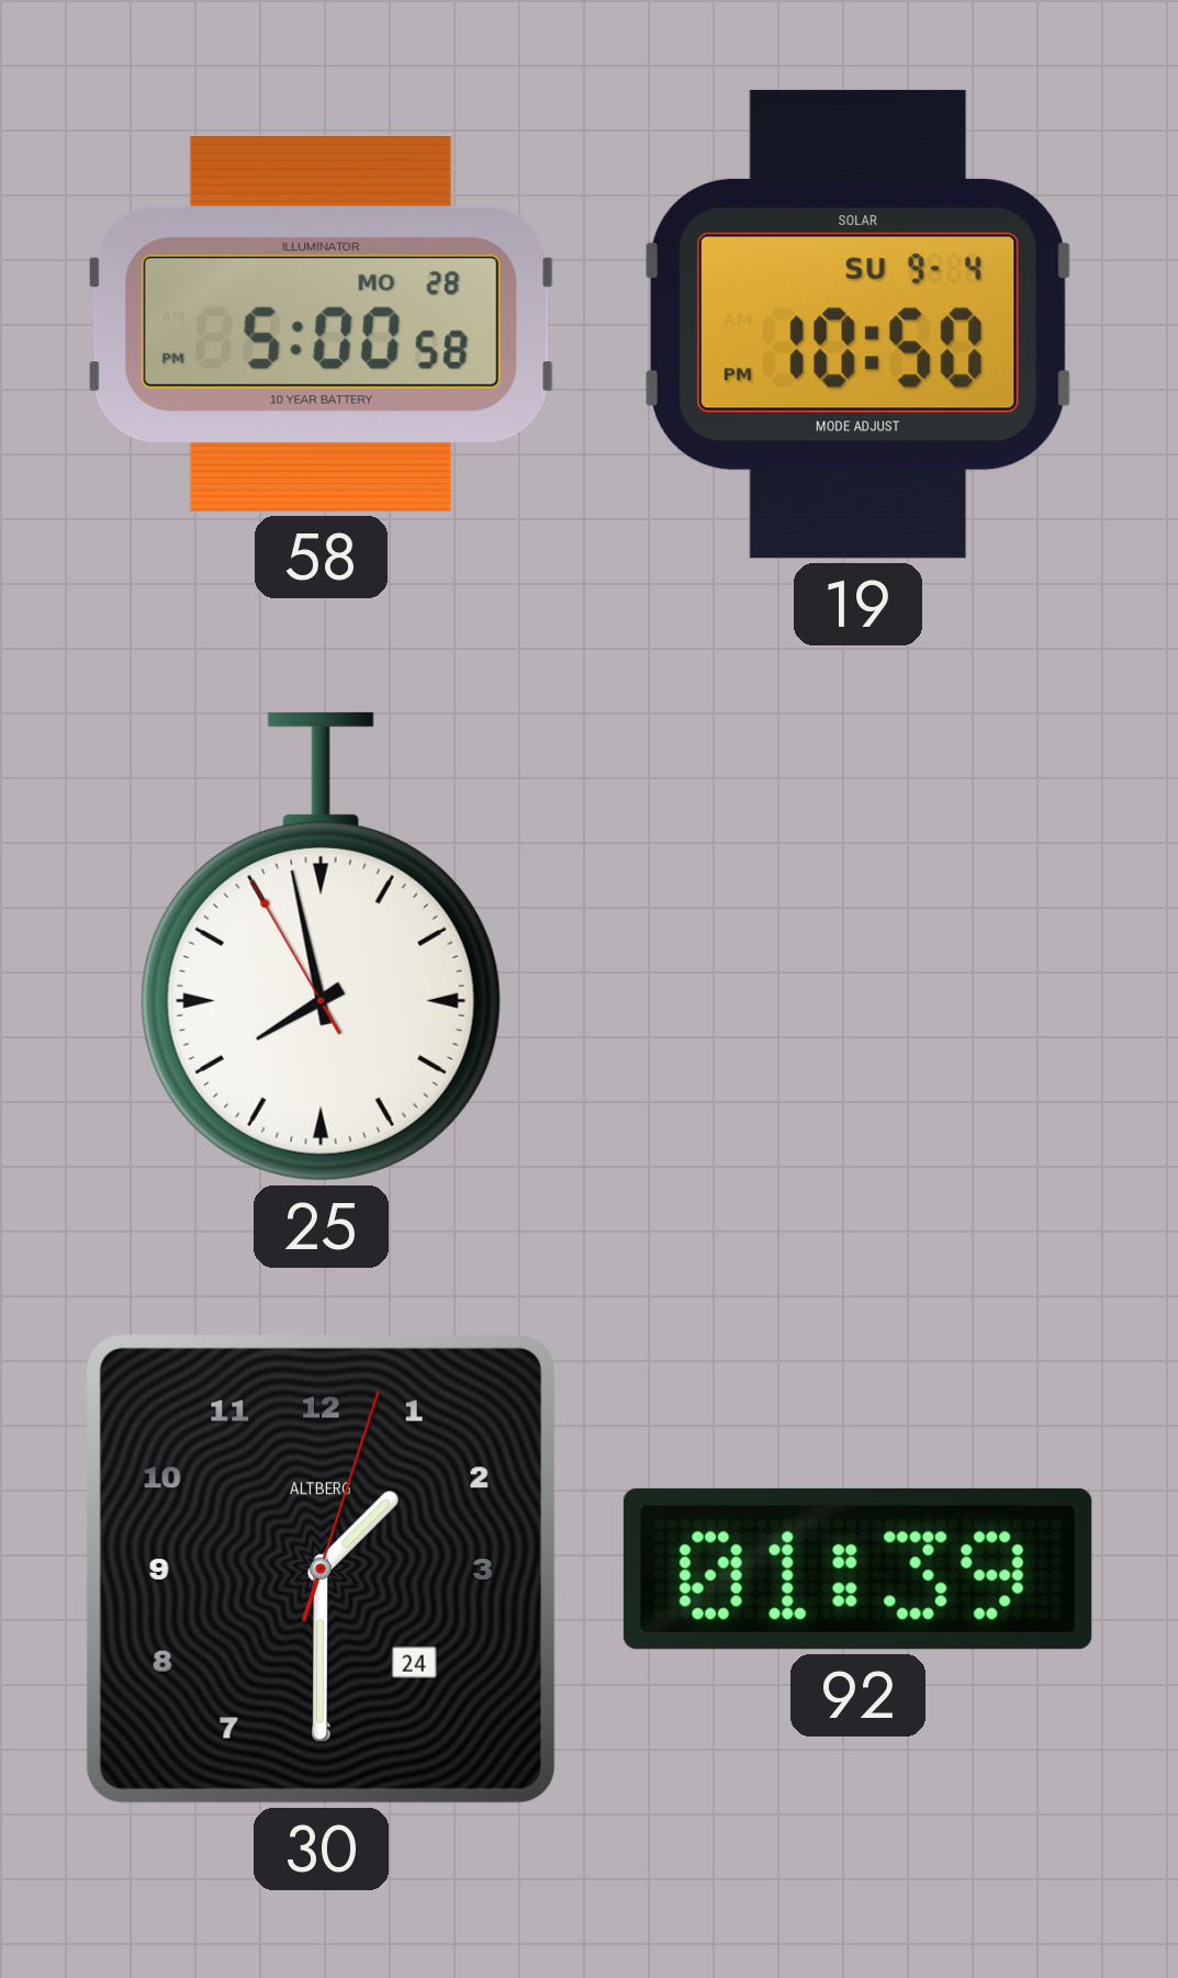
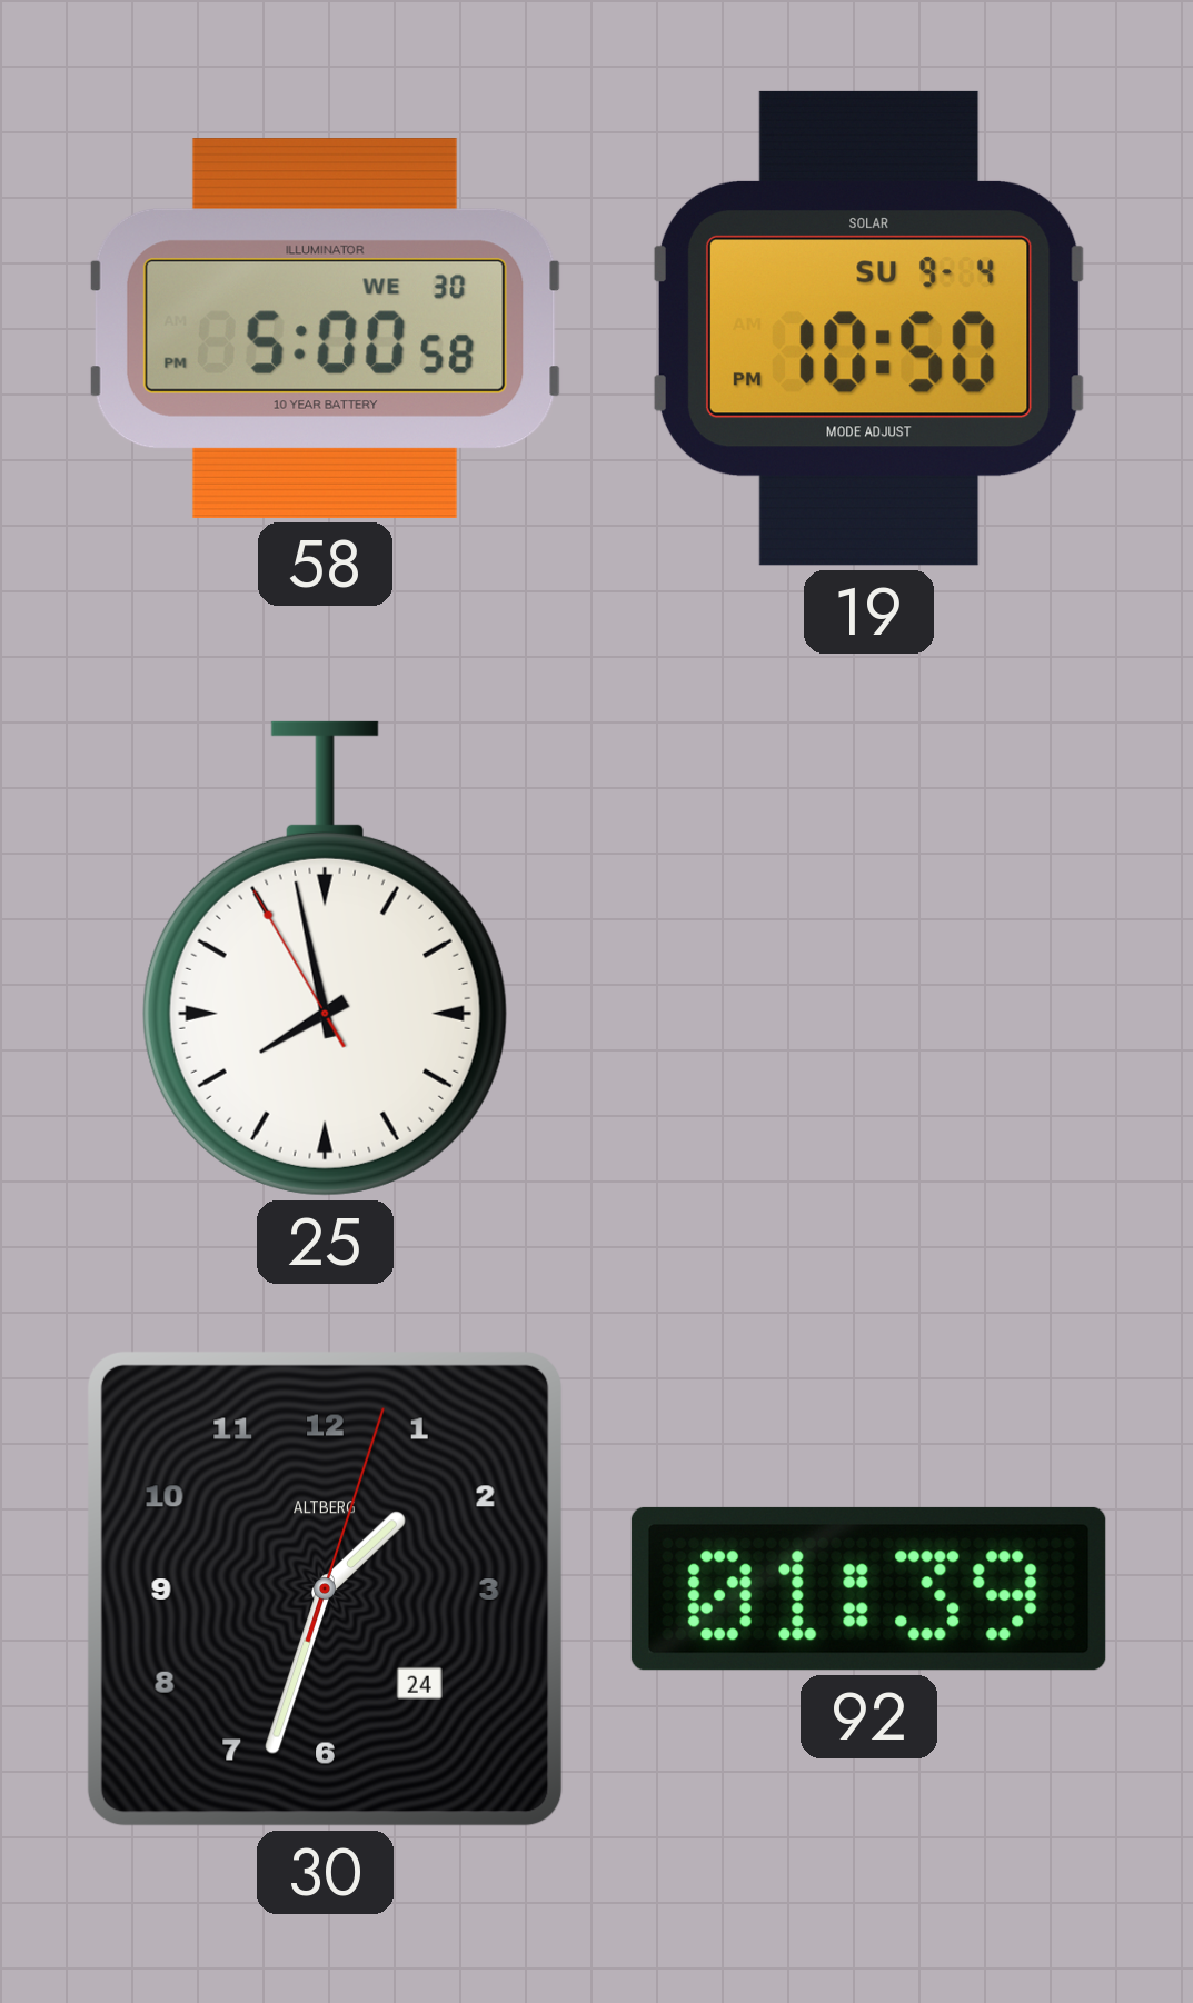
58 date: MO 28 -> WE 30
30: 1:30 -> 1:33
